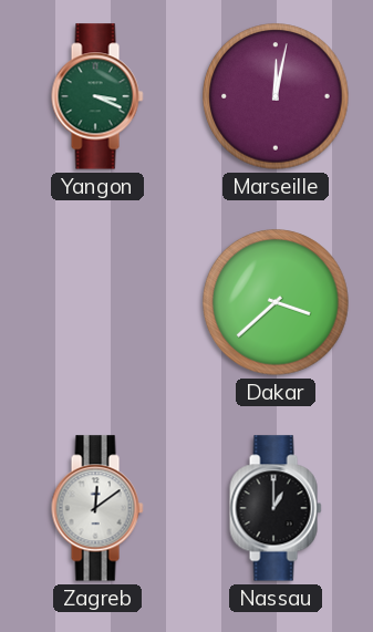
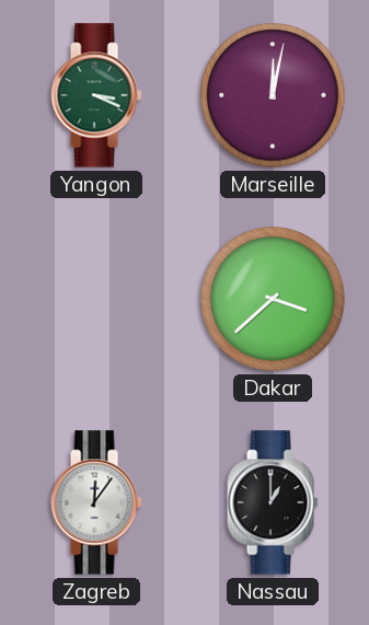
Zagreb: 12:09 -> 12:06
